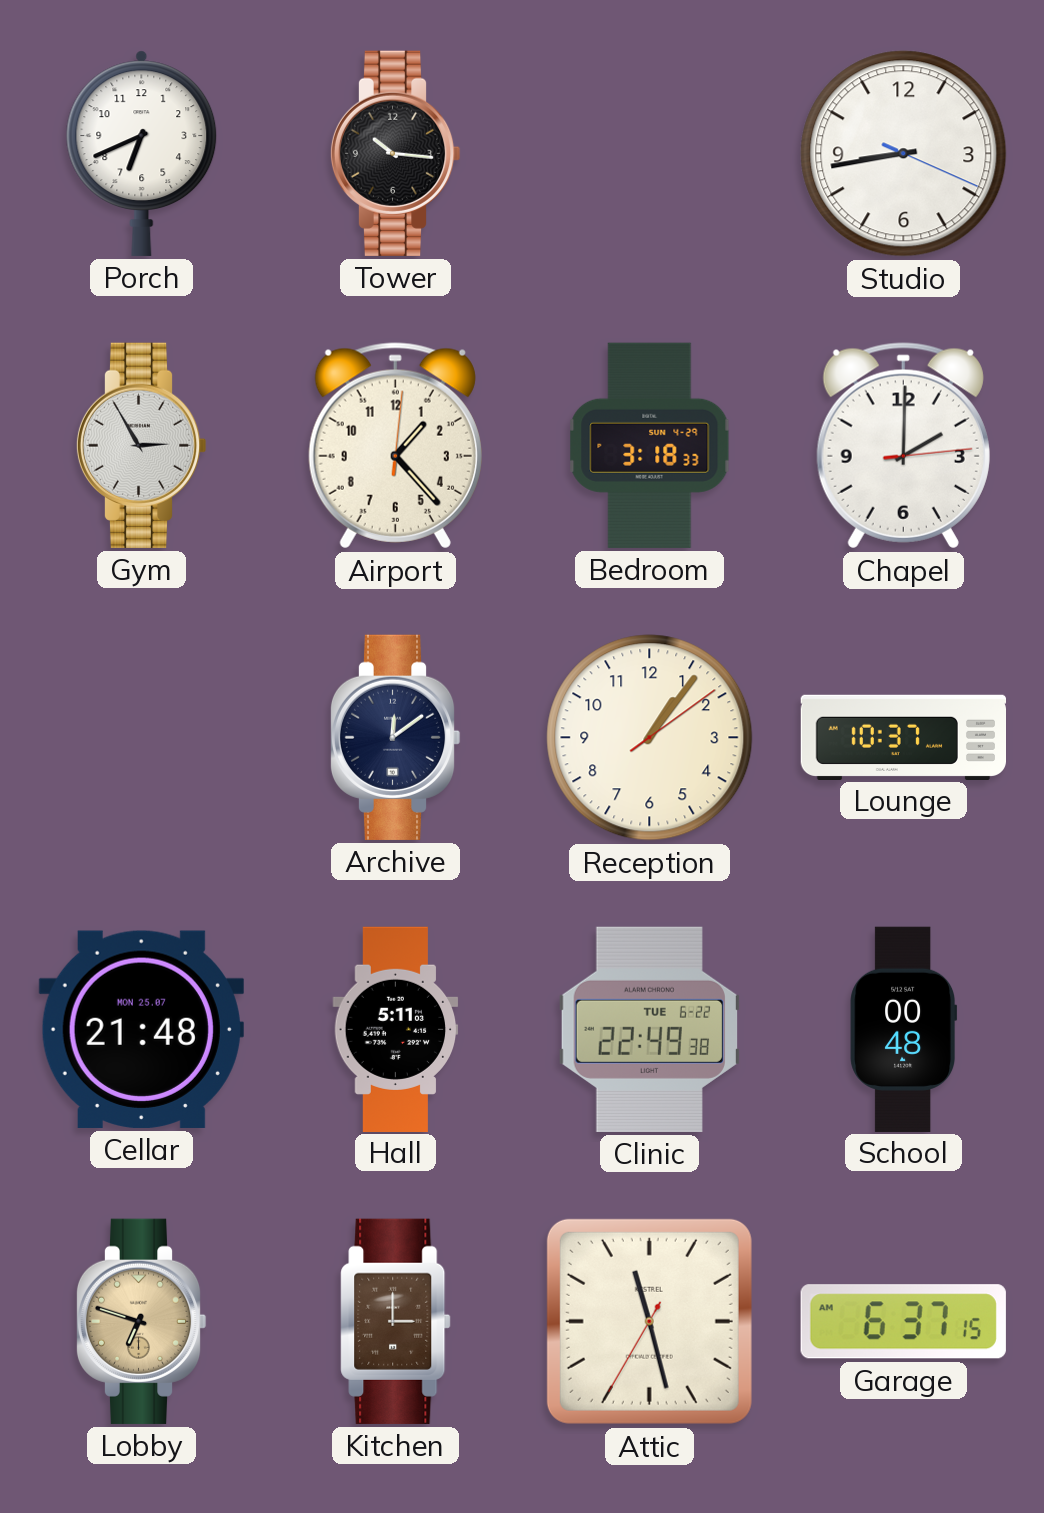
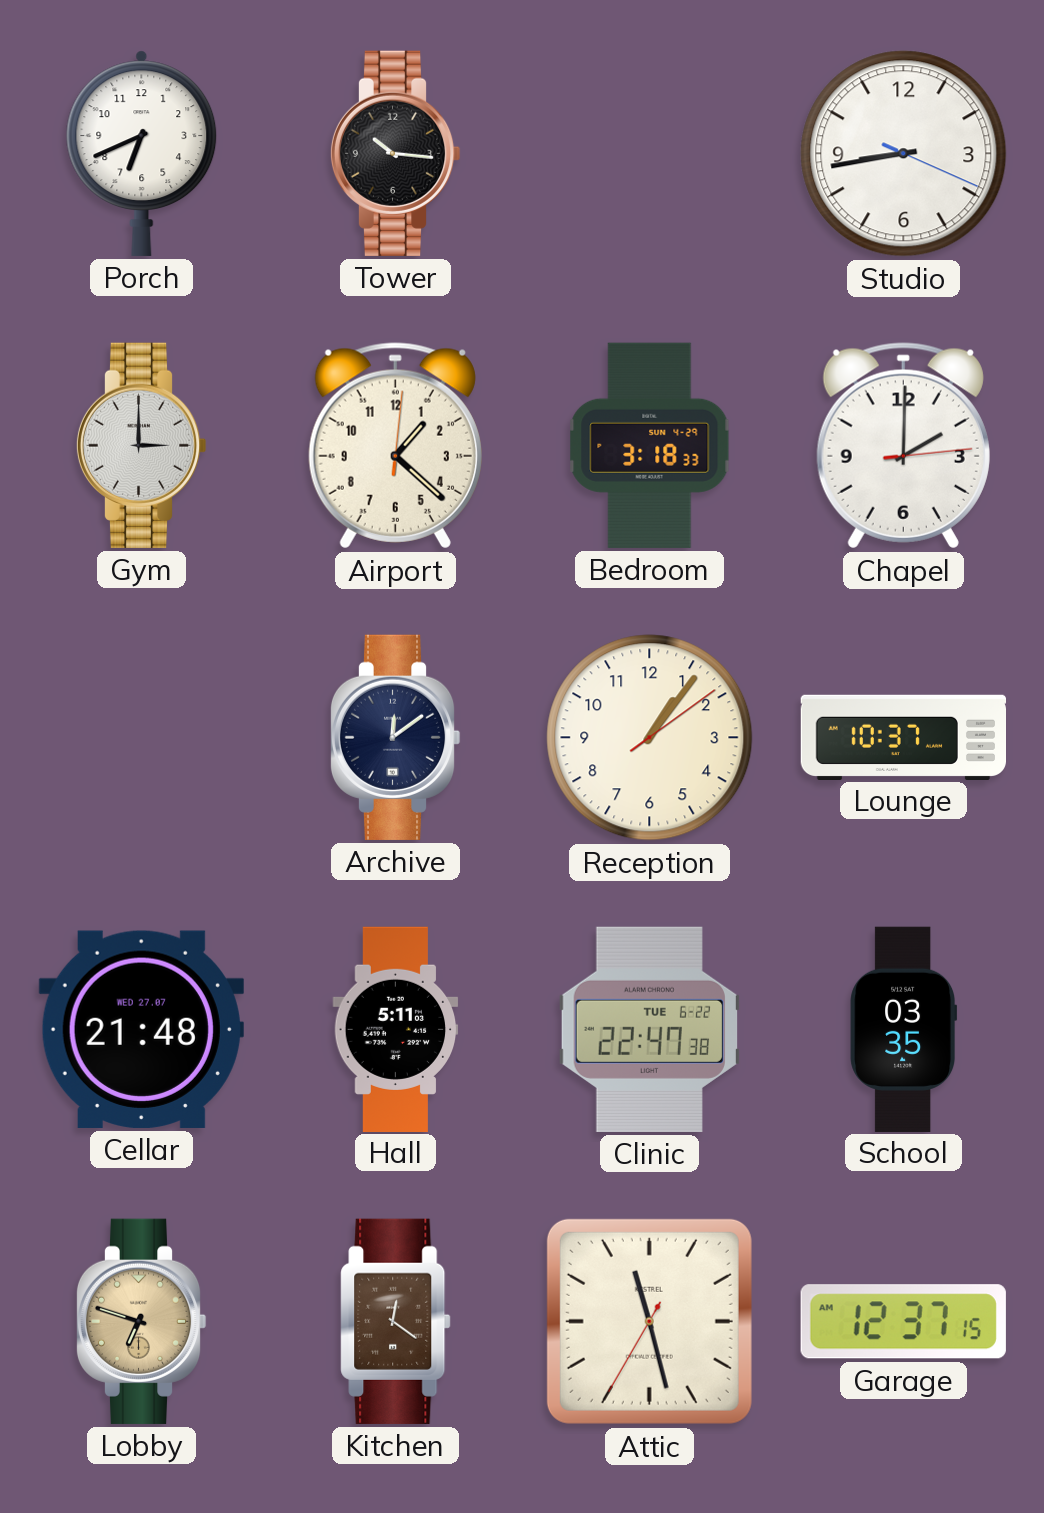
Gym: 2:55 -> 3:00
Airport: 1:23 -> 1:22
Cellar date: MON 25.07 -> WED 27.07
Clinic: 22:49 -> 22:47
School: 00:48 -> 03:35
Kitchen: 3:00 -> 12:21
Garage: 6:37 -> 12:37
